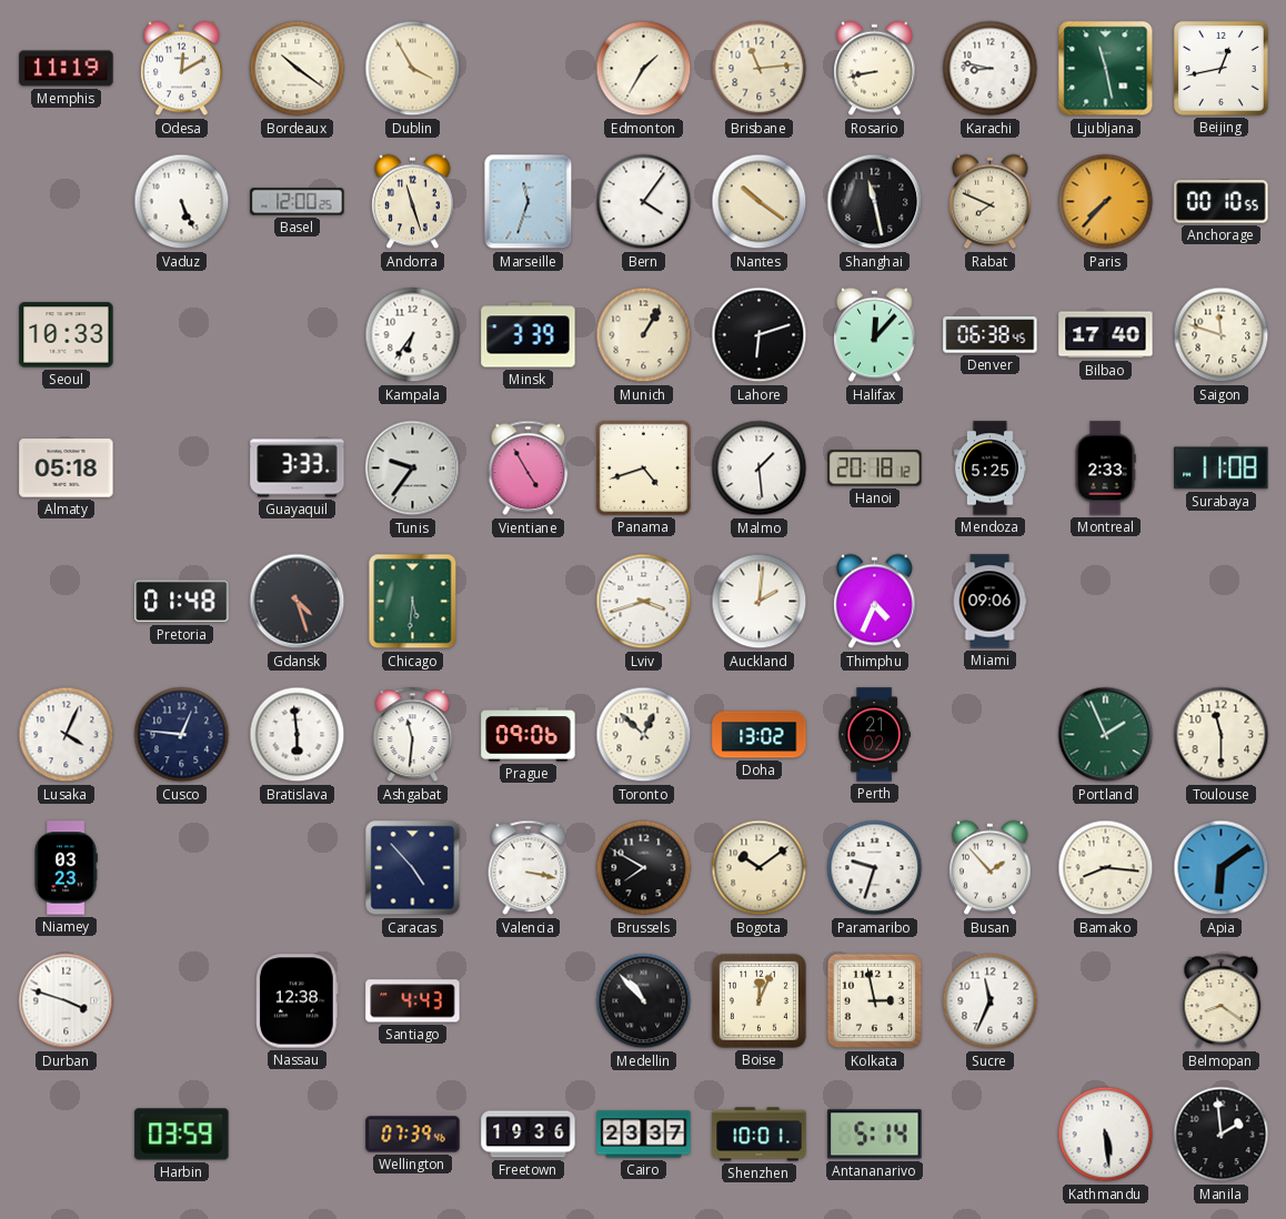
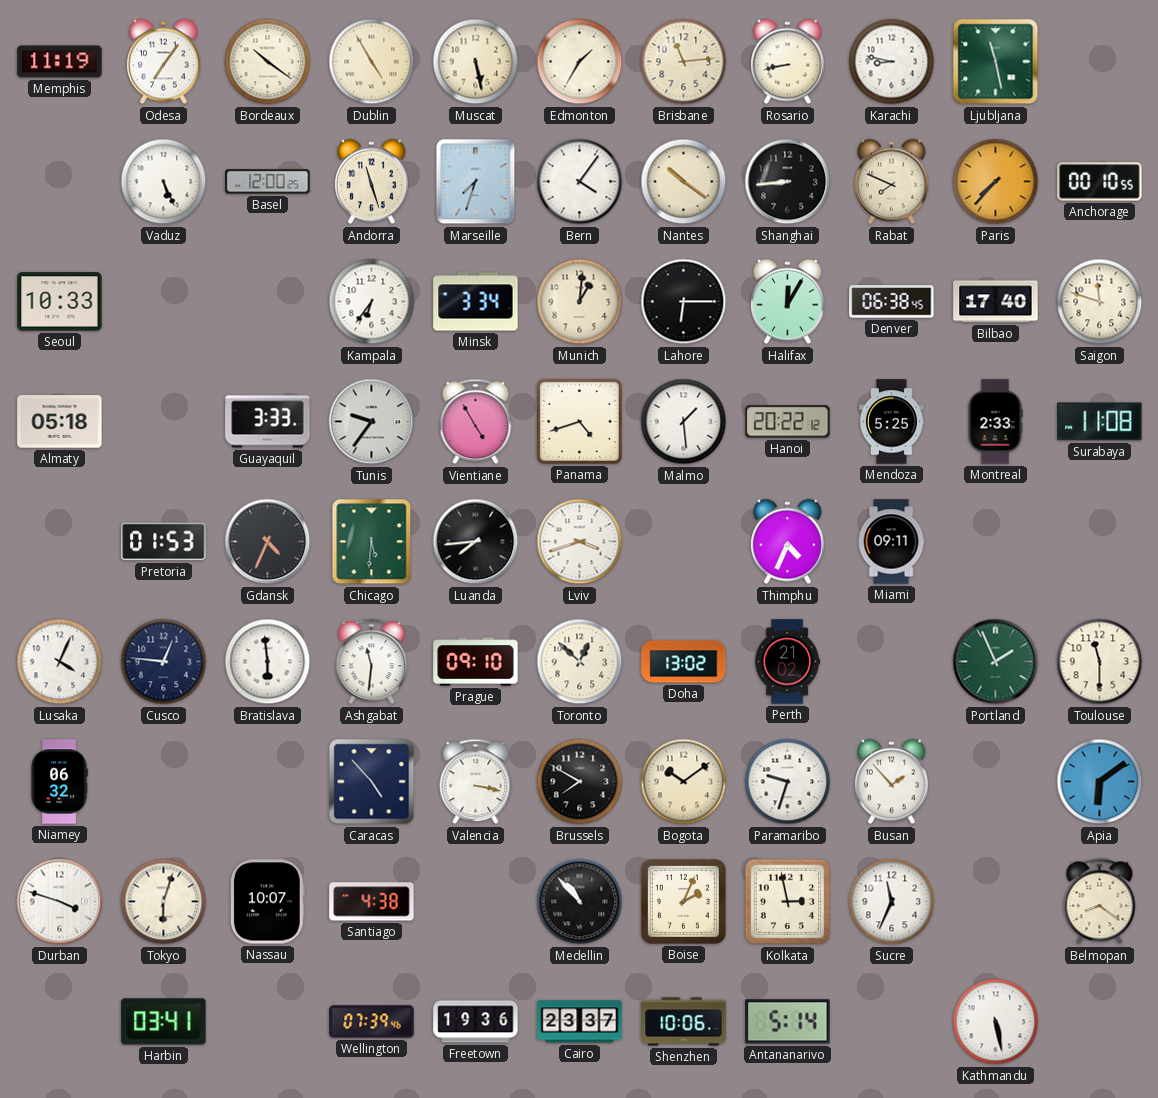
Odesa: 12:10 -> 7:06
Dublin: 3:55 -> 4:55
Muscat: none -> 5:28
Beijing: 12:43 -> none
Marseille: 11:33 -> 7:33
Shanghai: 11:28 -> 8:44
Minsk: 3:39 -> 3:34
Munich: 1:05 -> 1:01
Lahore: 6:12 -> 6:15
Halifax: 12:07 -> 12:05
Hanoi: 20:18 -> 20:22
Pretoria: 01:48 -> 01:53
Gdansk: 4:27 -> 4:34
Luanda: none -> 7:44
Auckland: 2:01 -> none
Miami: 09:06 -> 09:11
Prague: 09:06 -> 09:10
Niamey: 03:23 -> 06:32
Bamako: 8:16 -> none
Tokyo: none -> 6:03
Nassau: 12:38 -> 10:07
Santiago: 4:43 -> 4:38
Boise: 12:04 -> 2:04
Harbin: 03:59 -> 03:41
Shenzhen: 10:01 -> 10:06
Kathmandu: 5:29 -> 5:28
Manila: 1:59 -> none
